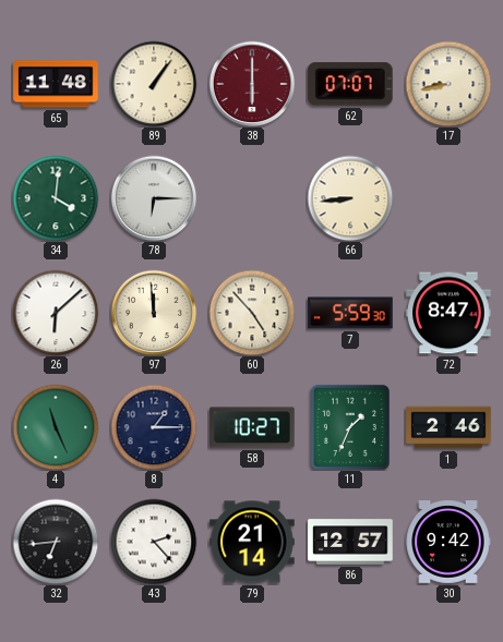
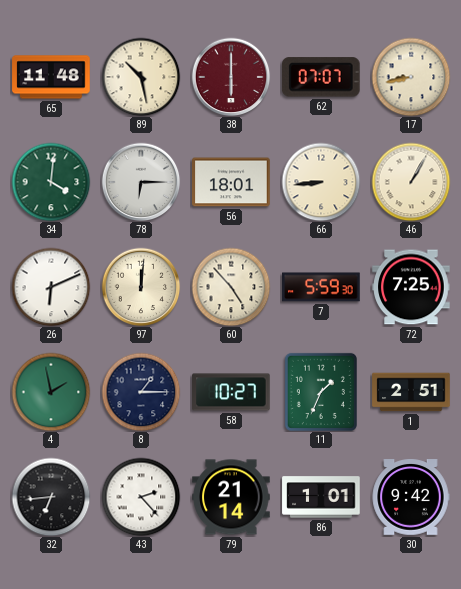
89: 1:06 -> 10:28
56: none -> 18:01
46: none -> 1:05
26: 6:08 -> 6:11
97: 11:59 -> 12:01
72: 8:47 -> 7:25
4: 11:26 -> 1:58
1: 2:46 -> 2:51
86: 12:57 -> 1:01
